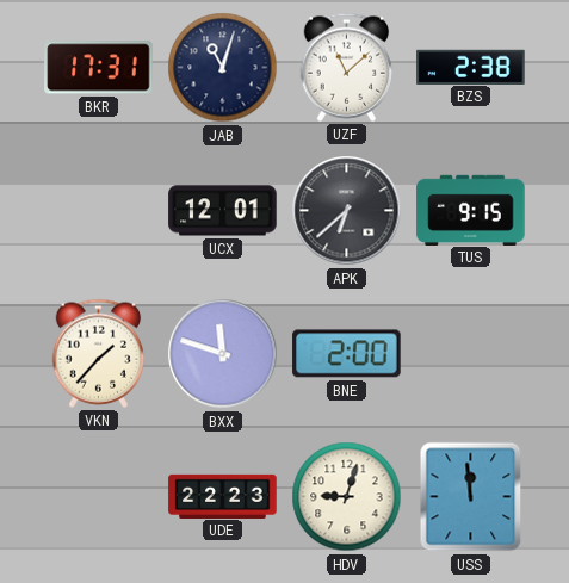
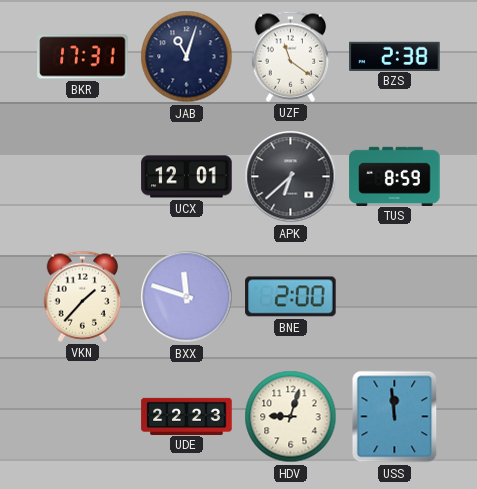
UZF: 11:08 -> 11:21
TUS: 9:15 -> 8:59
